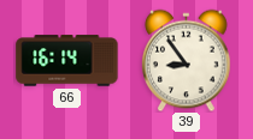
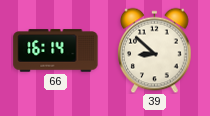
39: 8:54 -> 8:52
